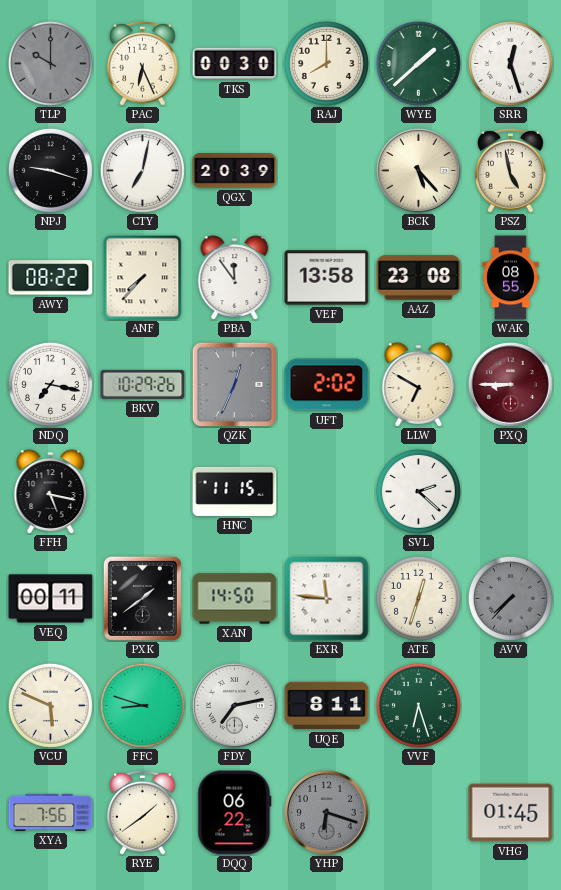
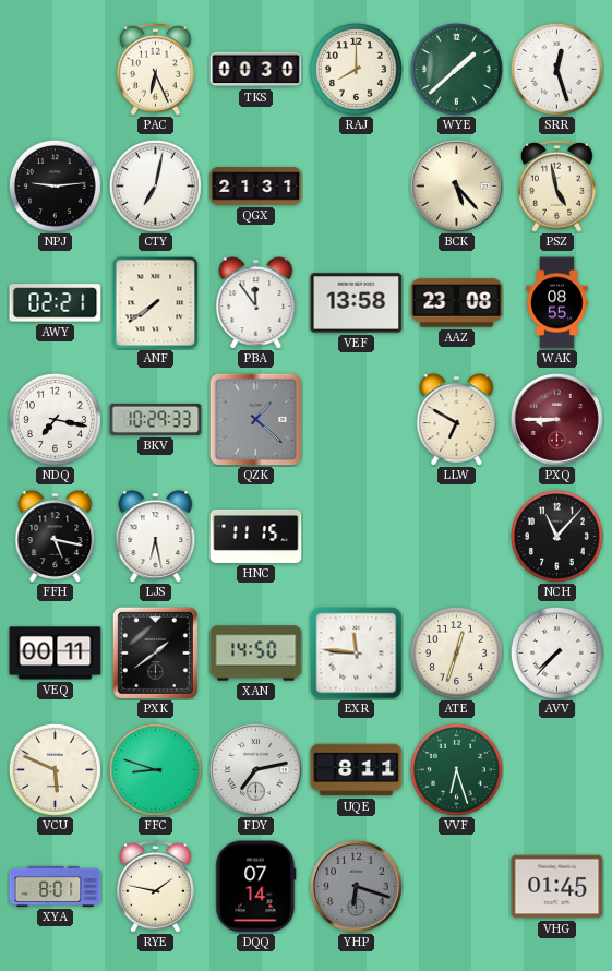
TLP: 10:00 -> none
NPJ: 9:18 -> 9:14
QGX: 20:39 -> 21:31
AWY: 08:22 -> 02:21
ANF: 7:37 -> 7:39
BKV: 10:29:26 -> 10:29:33
QZK: 12:34 -> 1:22
UFT: 2:02 -> none
LJS: none -> 6:28
SVL: 2:22 -> none
NCH: none -> 11:07
AVV dial: grey -> white
XYA: 7:56 -> 8:01
RYE: 1:39 -> 1:47
DQQ: 06:22 -> 07:14
